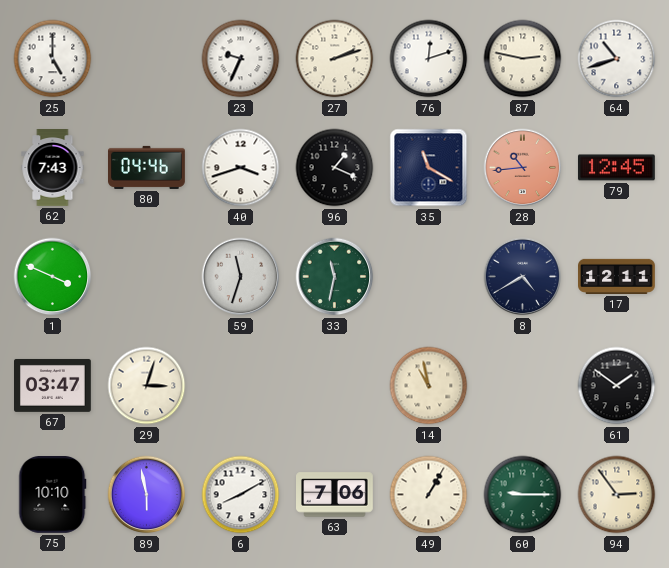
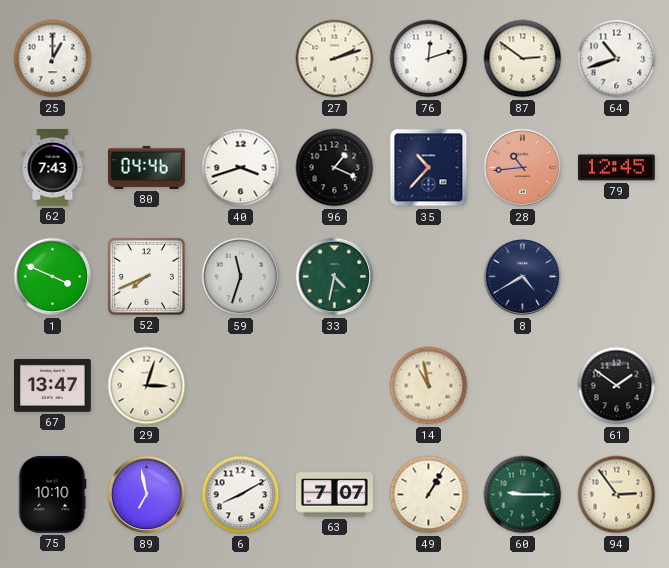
25: 5:00 -> 1:00
23: 9:34 -> none
87: 2:47 -> 2:51
35: 11:20 -> 10:37
52: none -> 7:41
33: 11:32 -> 4:32
17: 12:11 -> none
67: 03:47 -> 13:47
89: 5:58 -> 6:58
63: 7:06 -> 7:07
